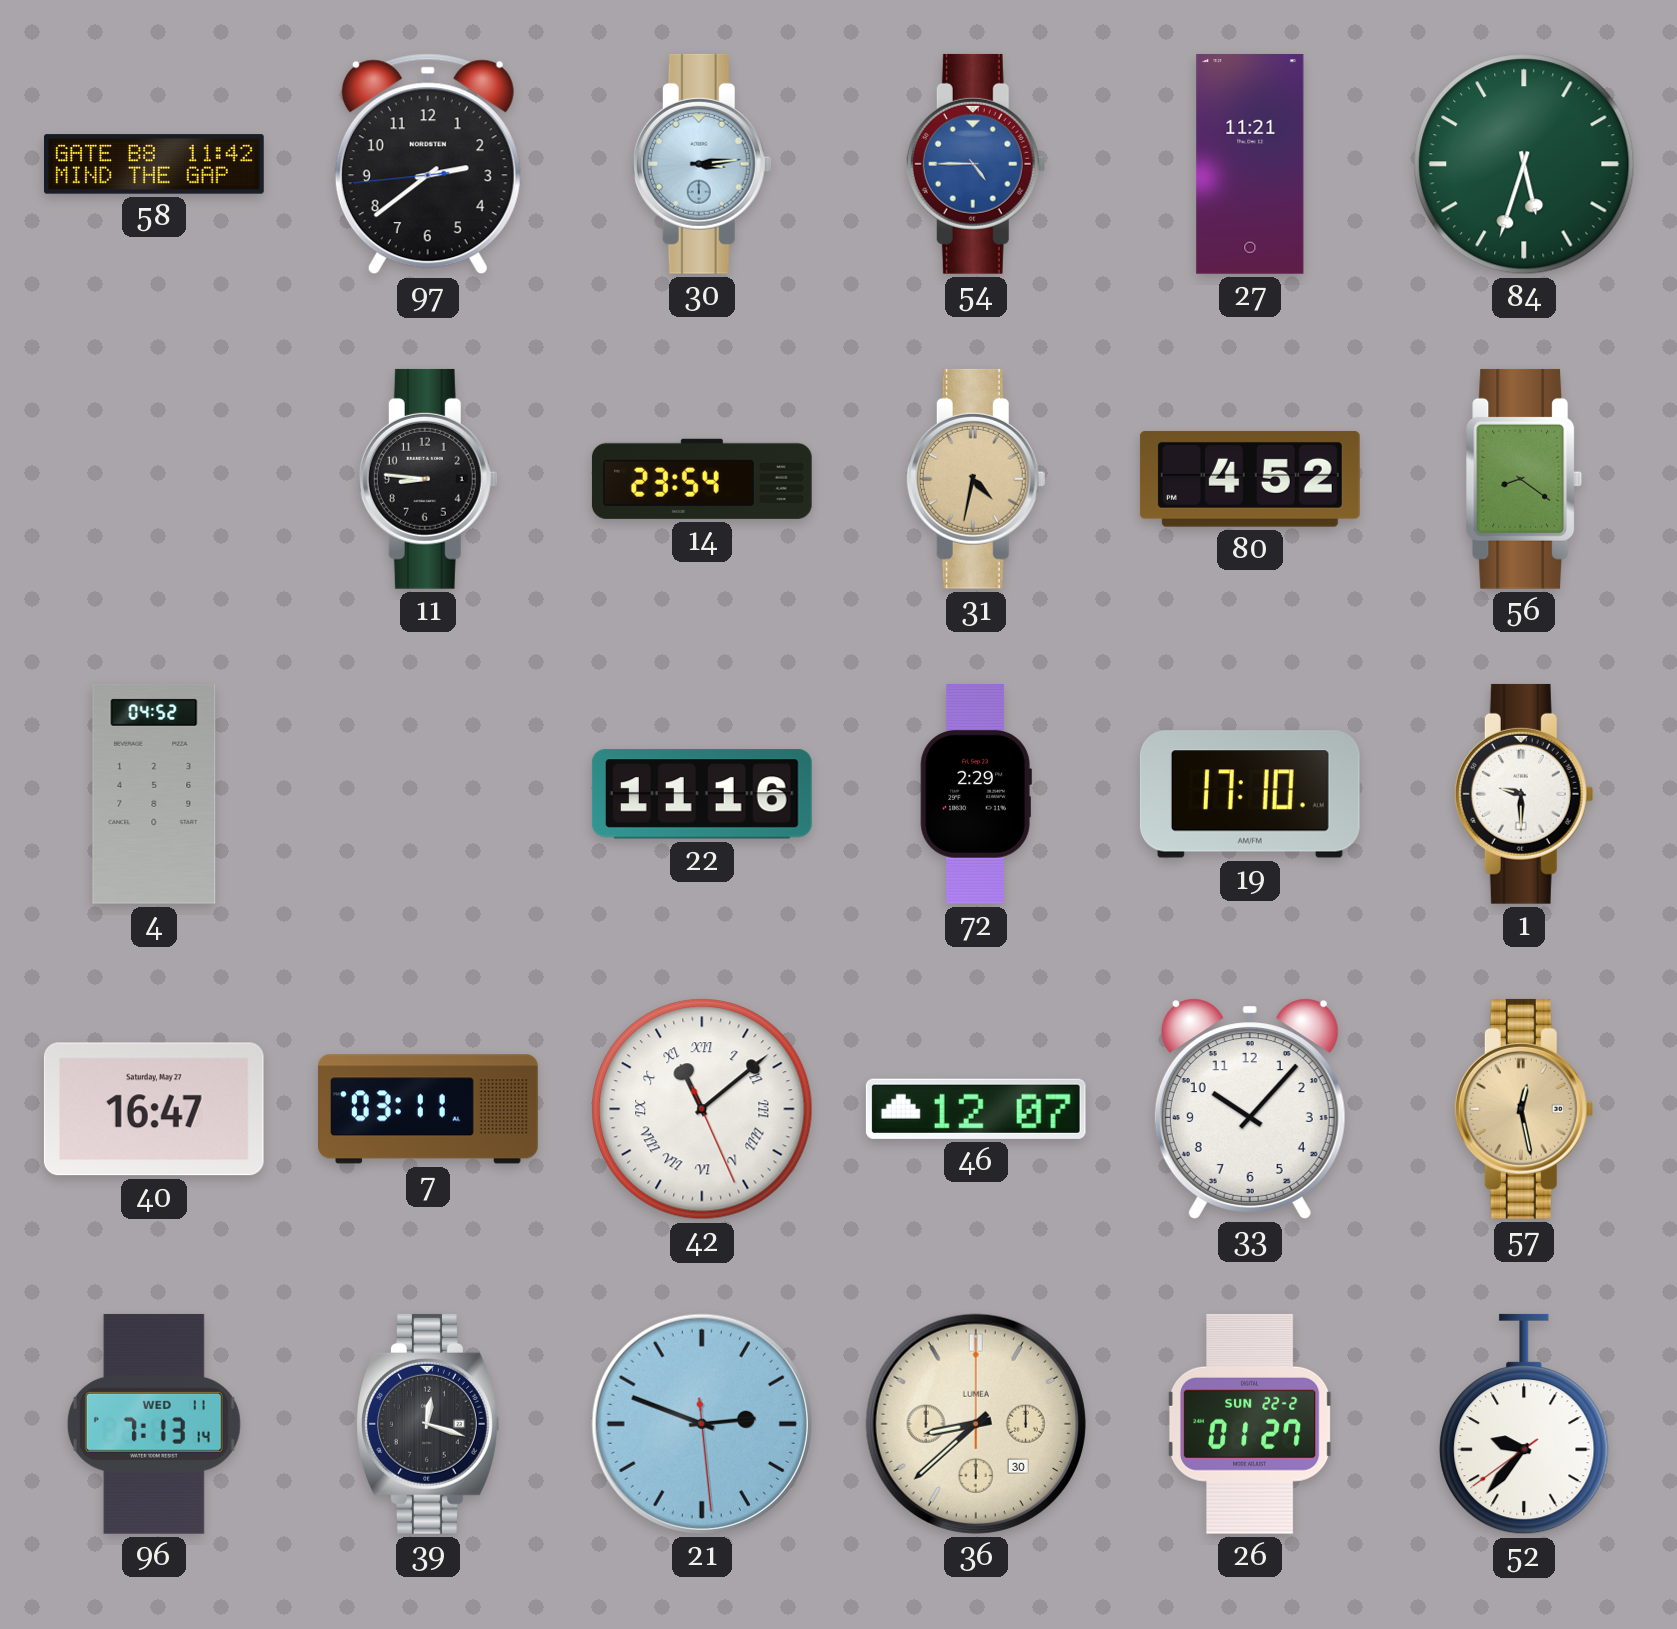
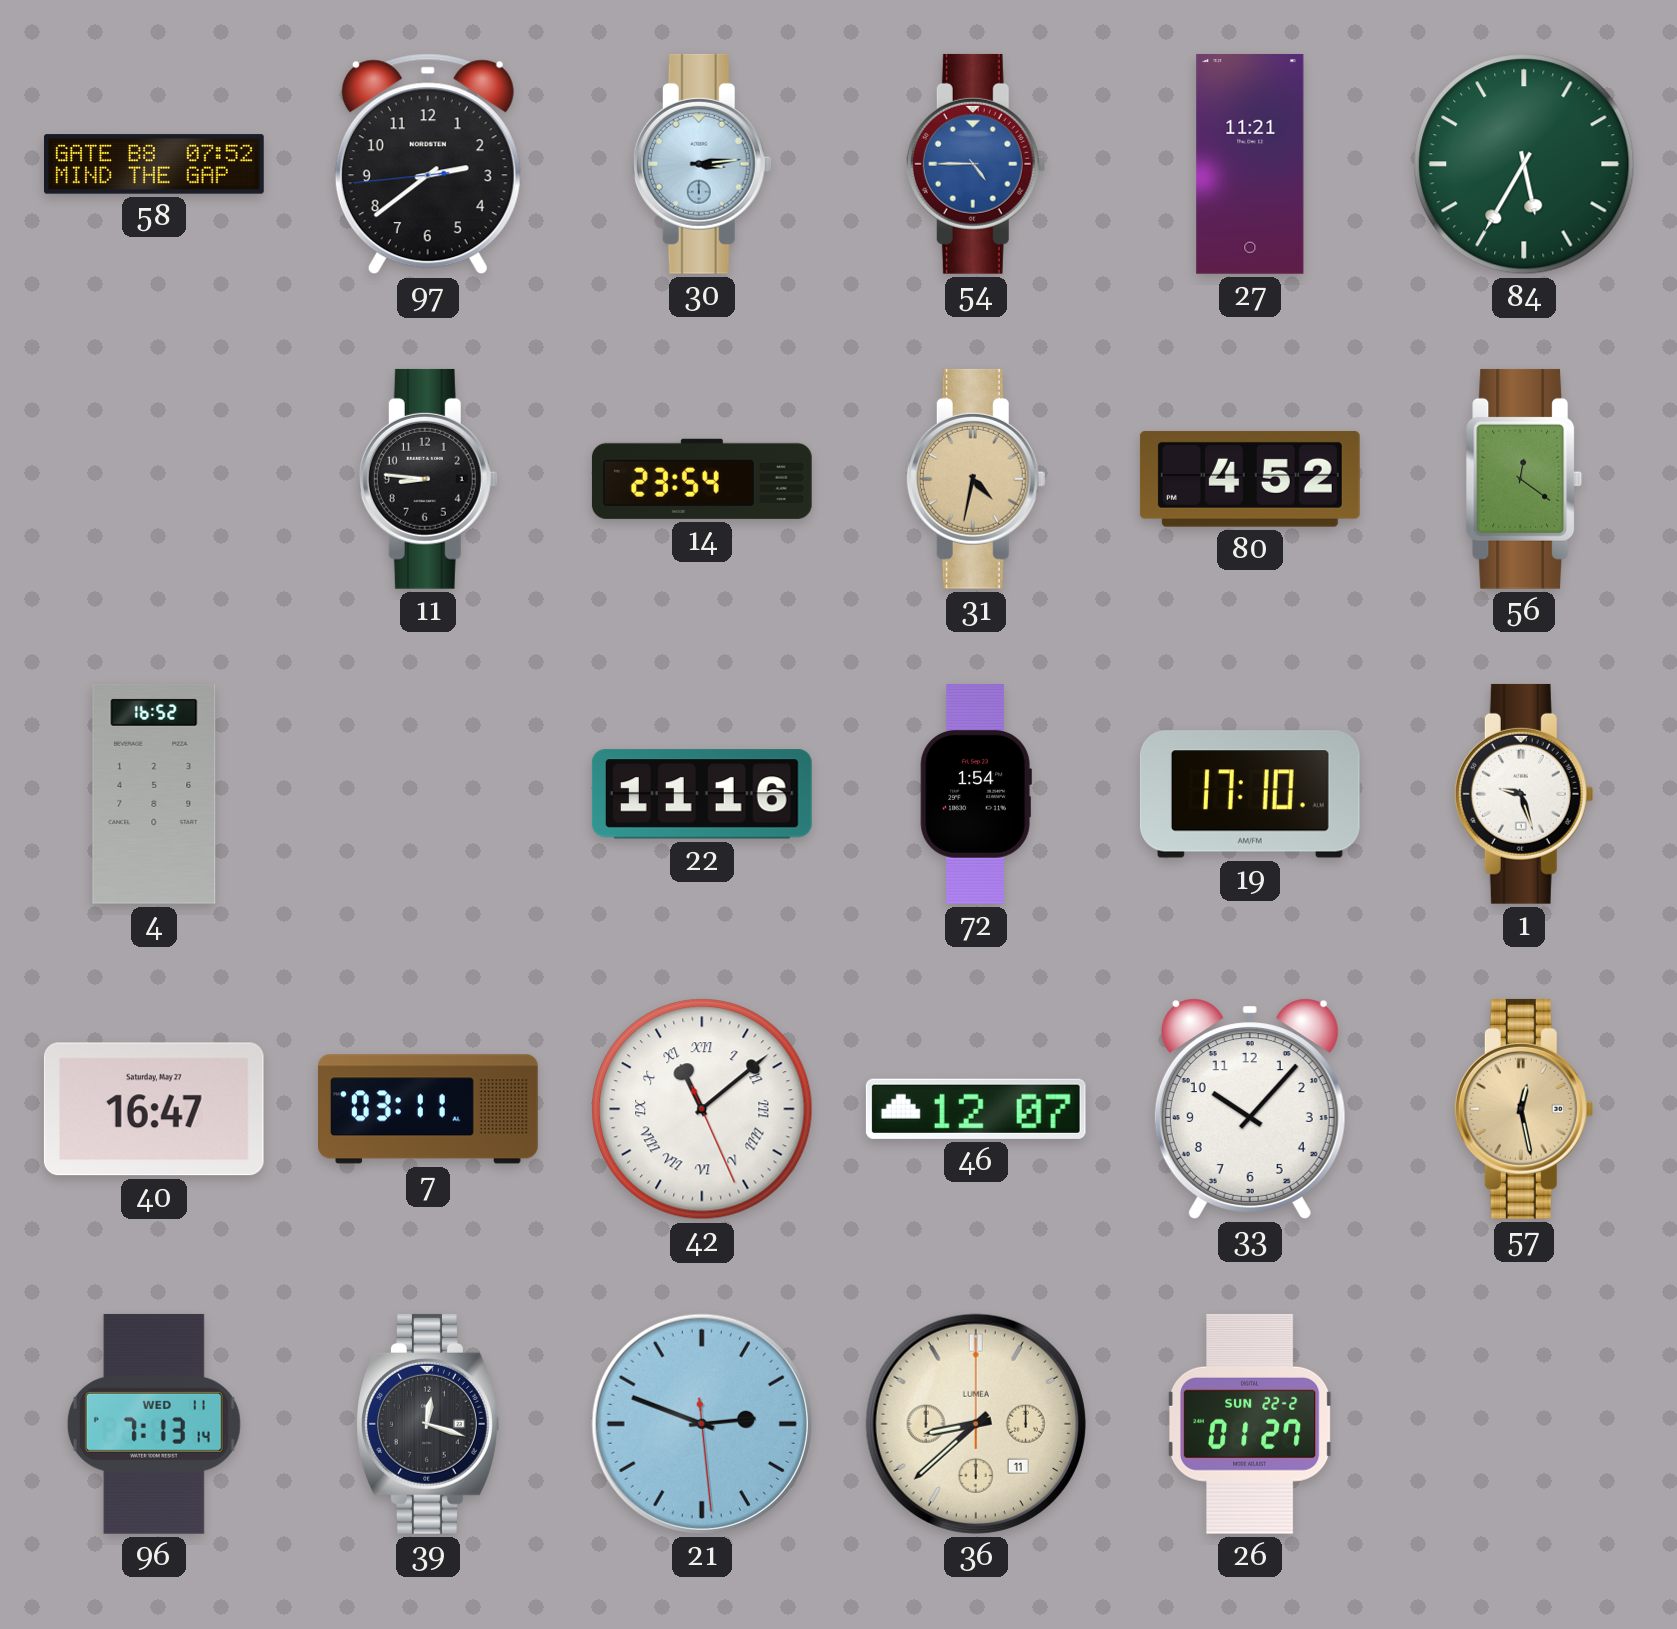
58: 11:42 -> 07:52
84: 5:33 -> 5:35
56: 8:21 -> 12:21
4: 04:52 -> 16:52
72: 2:29 -> 1:54
1: 9:30 -> 9:27
36 date: 30 -> 11
52: 9:36 -> none
